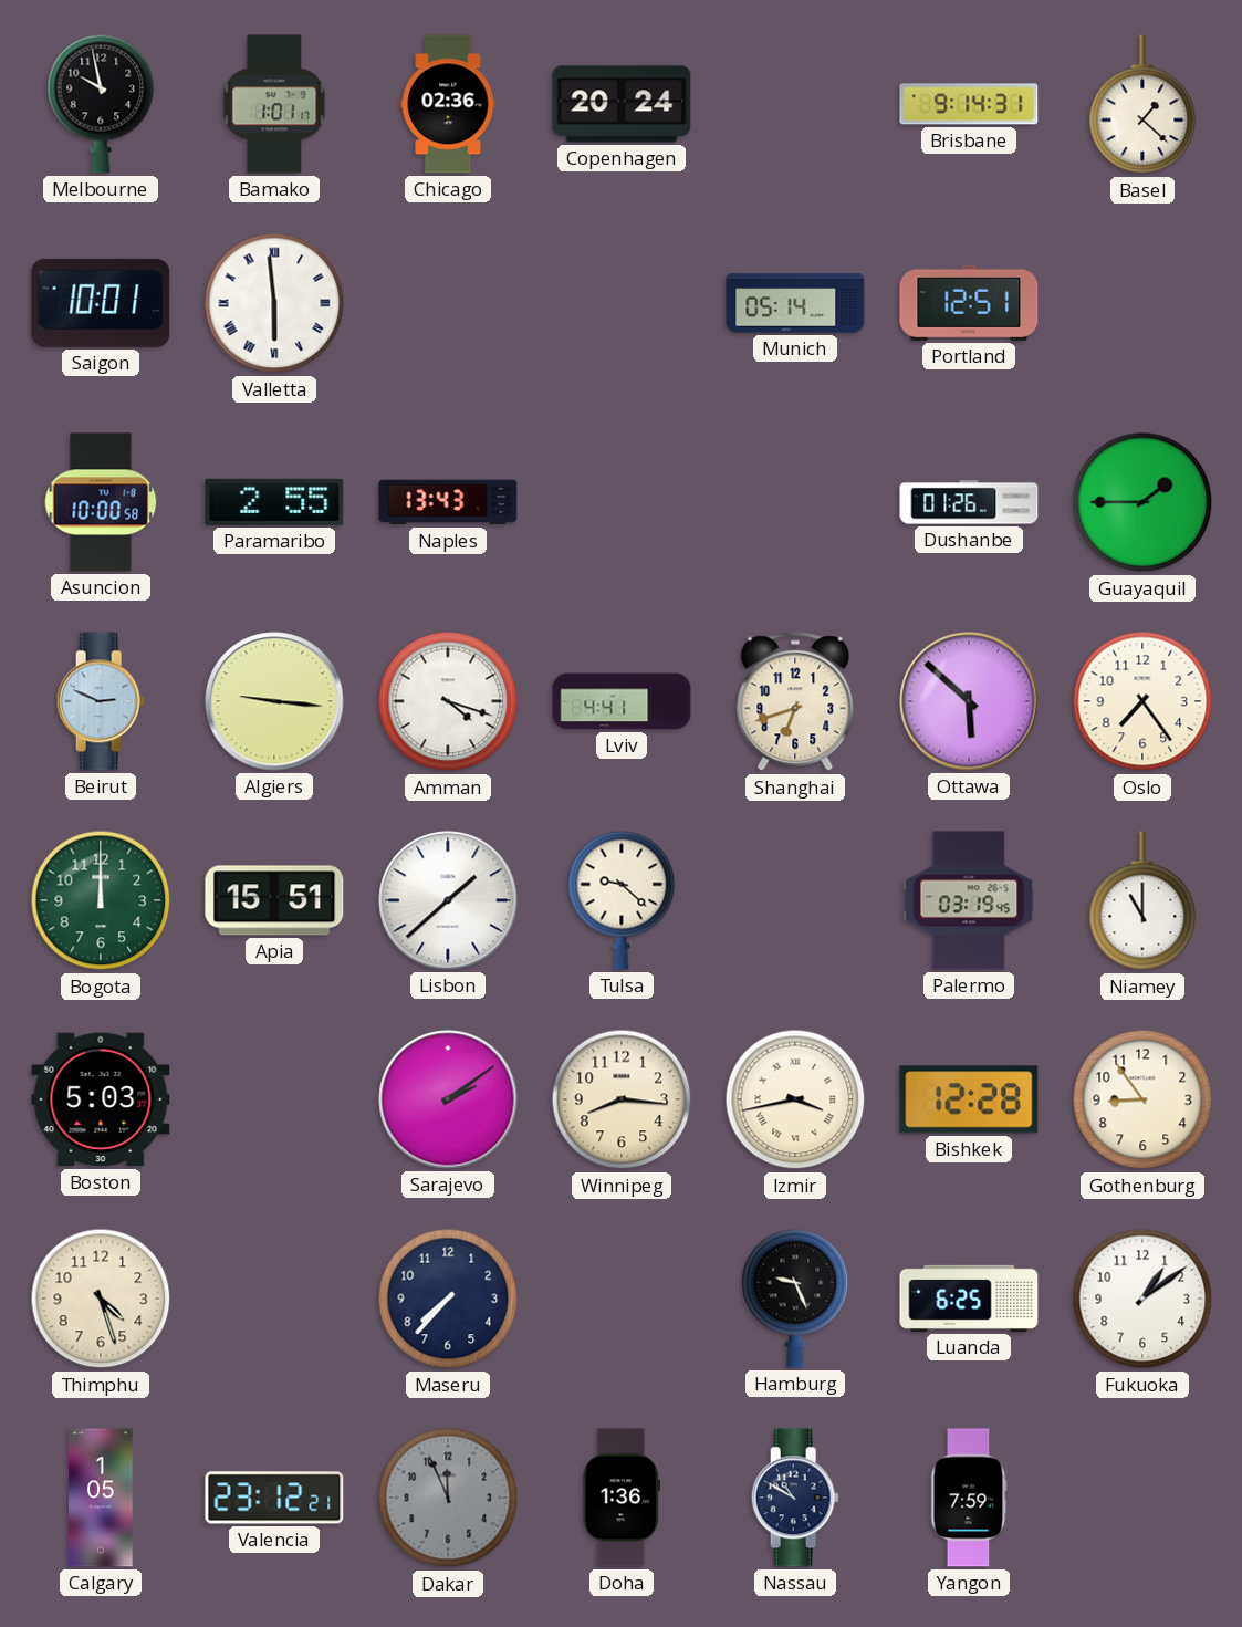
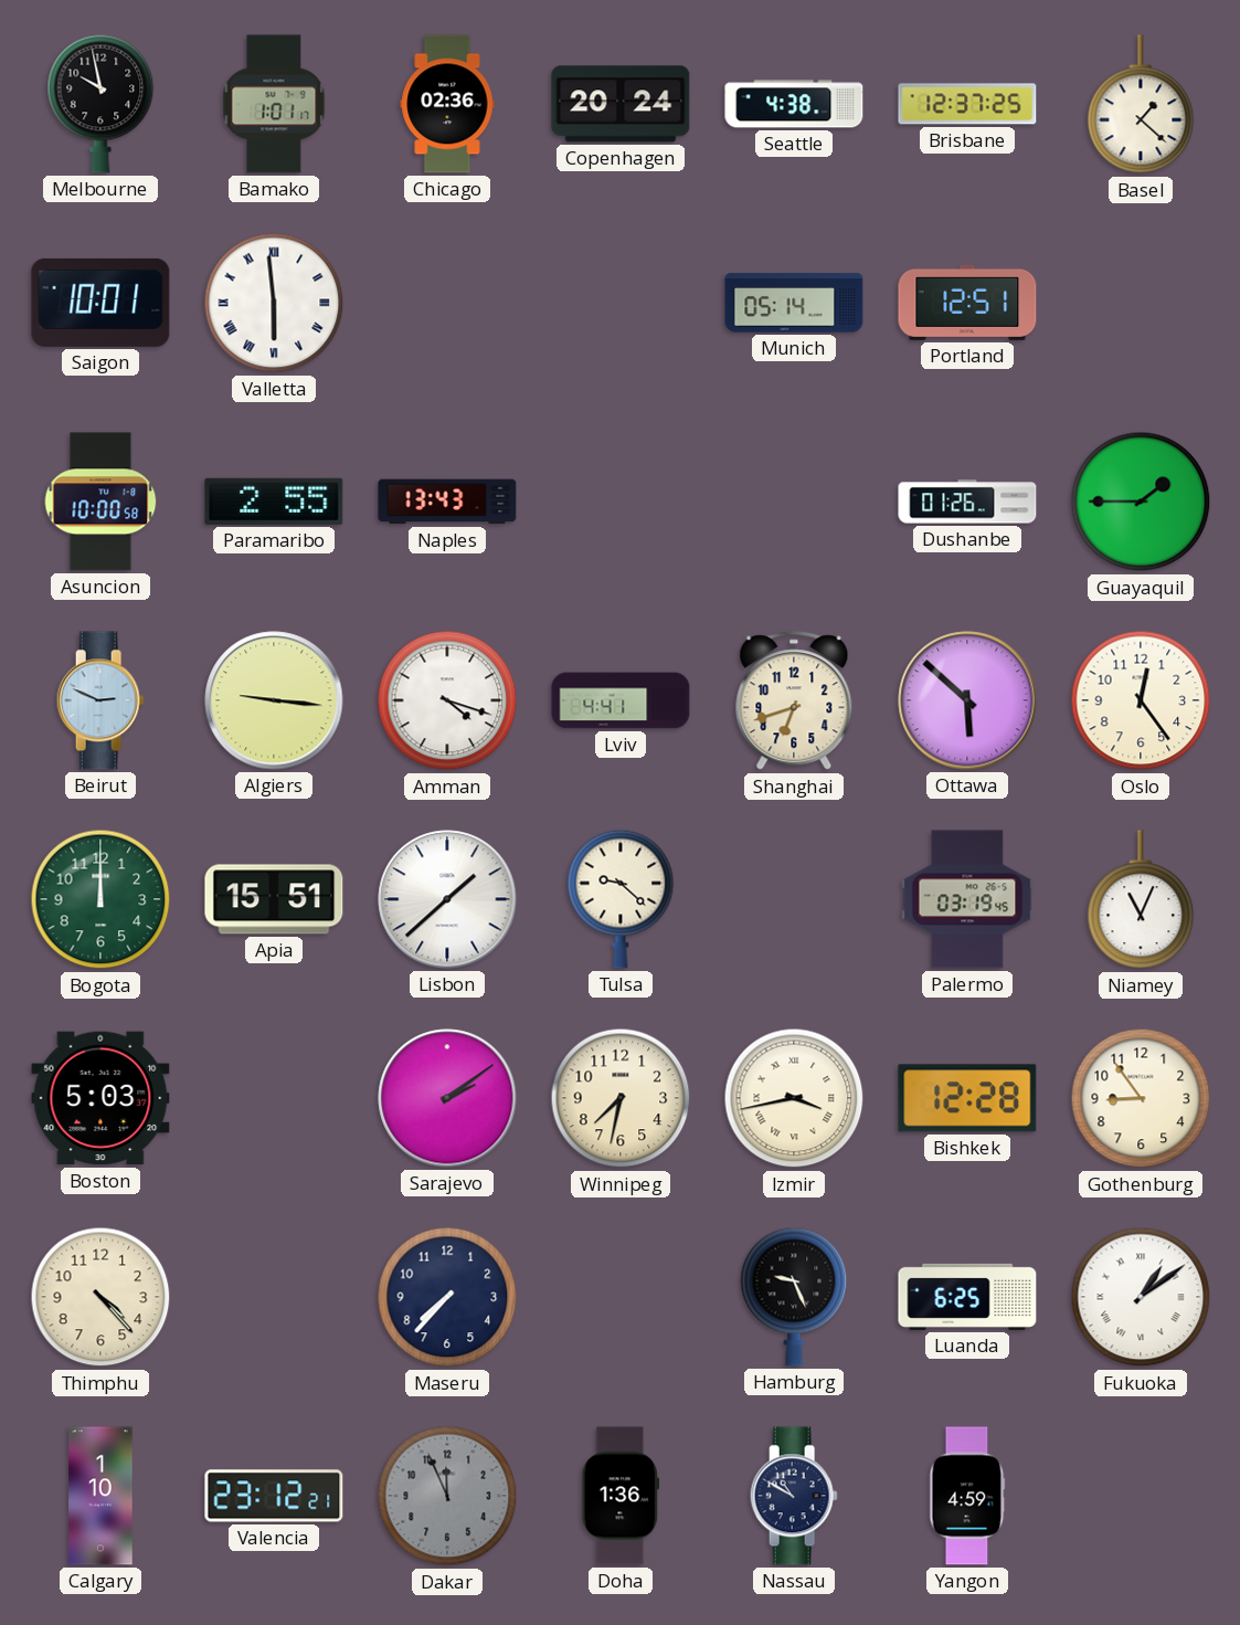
Seattle: none -> 4:38
Brisbane: 9:14 -> 12:37
Oslo: 7:24 -> 12:24
Niamey: 11:00 -> 11:04
Winnipeg: 8:16 -> 7:32
Thimphu: 4:27 -> 4:23
Fukuoka numerals: Arabic -> Roman
Calgary: 1:05 -> 1:10
Yangon: 7:59 -> 4:59
